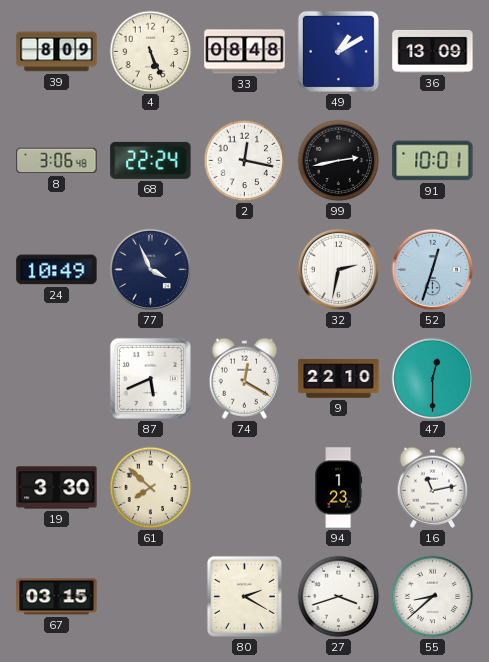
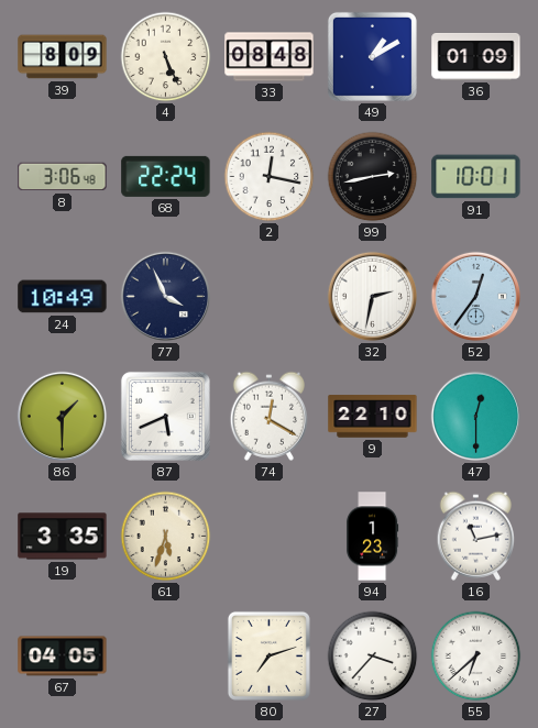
36: 13:09 -> 01:09
52: 12:33 -> 12:36
86: none -> 1:30
19: 3:30 -> 3:35
61: 7:52 -> 5:33
67: 03:15 -> 04:05
80: 2:20 -> 7:12
27: 3:42 -> 3:37
55: 8:38 -> 6:38
